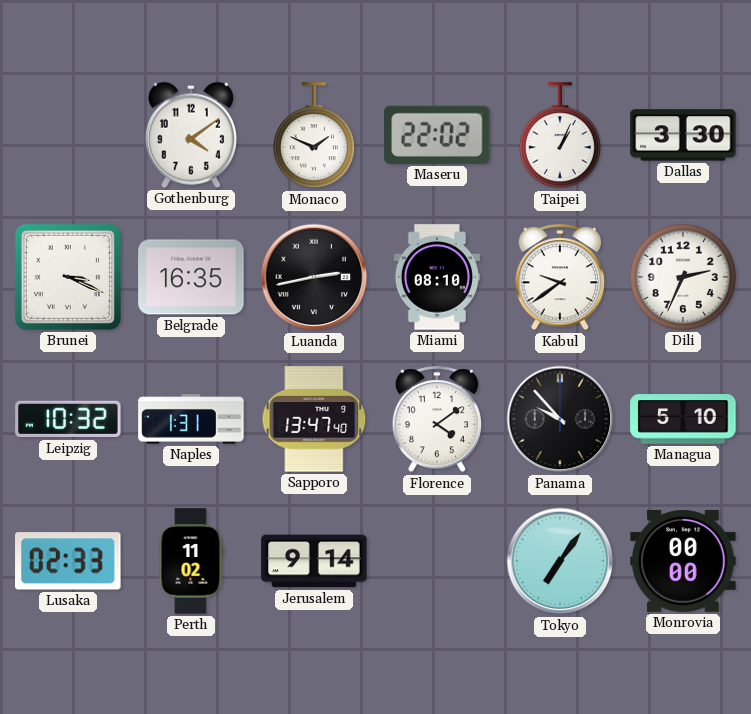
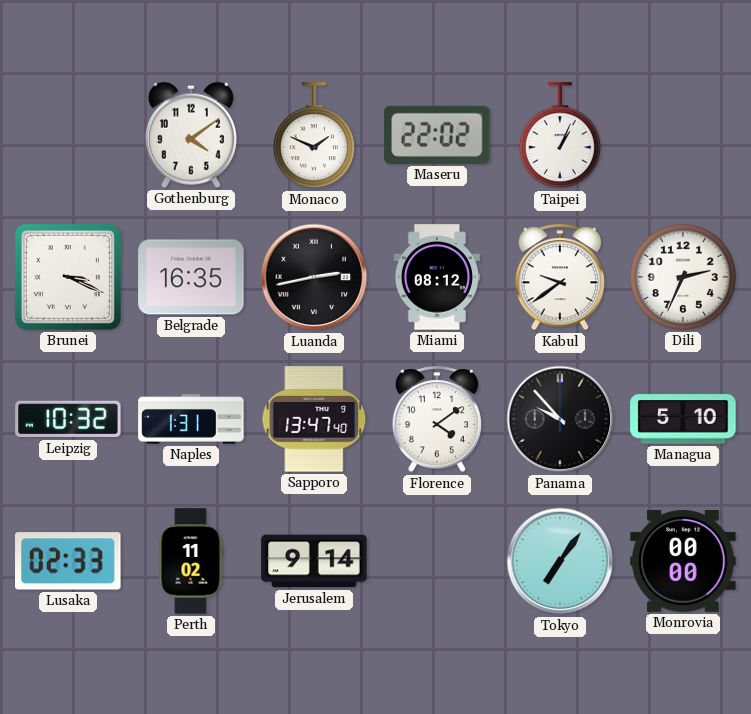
Dallas: 3:30 -> none
Miami: 08:10 -> 08:12
